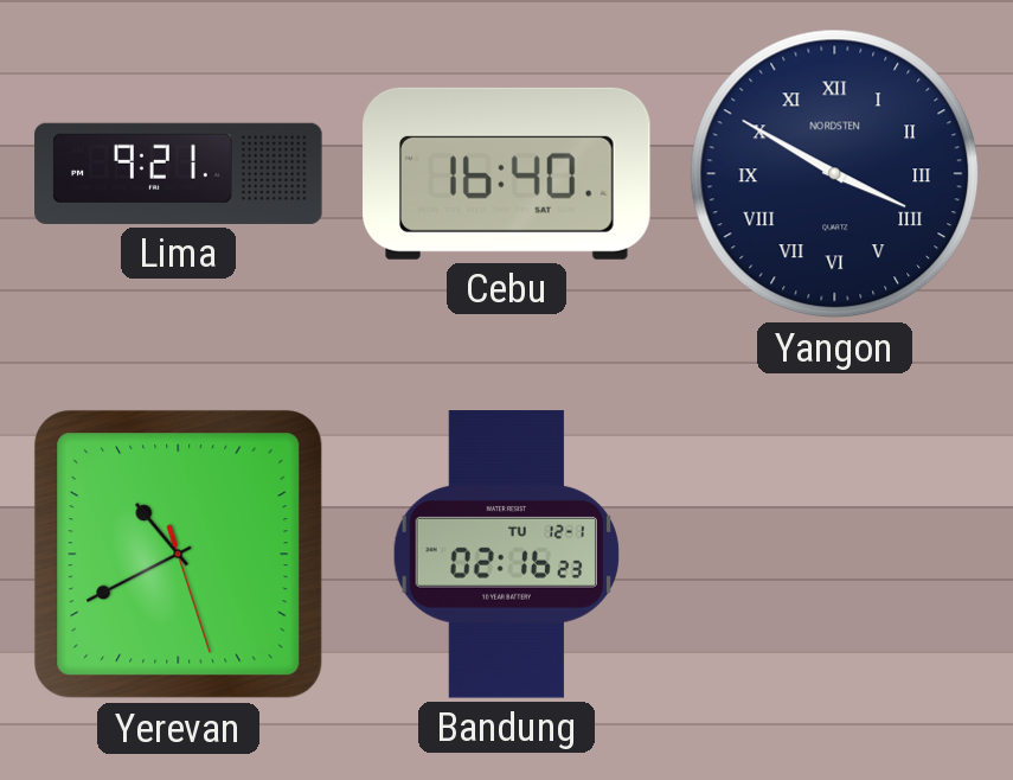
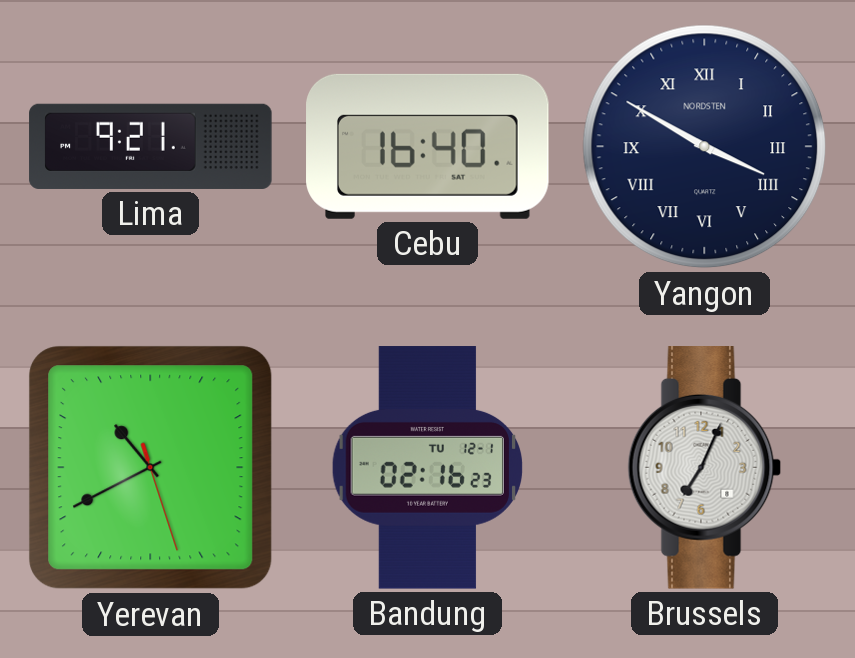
Brussels: none -> 7:04
